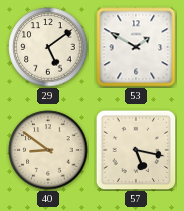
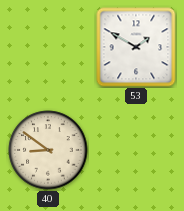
29: 5:09 -> none
57: 5:17 -> none
